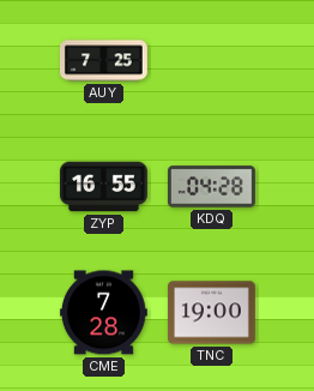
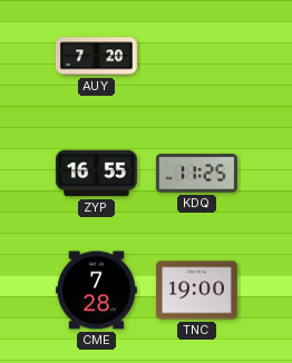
AUY: 7:25 -> 7:20
KDQ: 04:28 -> 11:25
